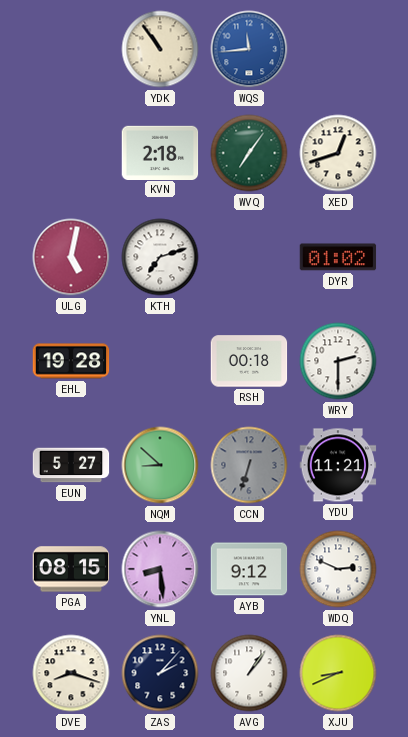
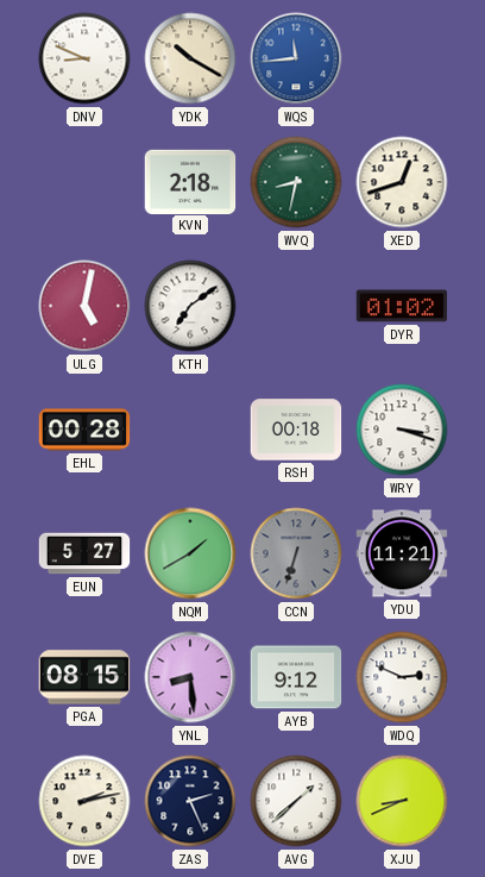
DNV: none -> 8:49
YDK: 10:54 -> 10:20
WVQ: 7:06 -> 8:32
KTH: 7:12 -> 7:09
EHL: 19:28 -> 00:28
WRY: 2:30 -> 3:18
NQM: 8:52 -> 1:40
DVE: 8:18 -> 2:13
ZAS: 2:07 -> 2:26
AVG: 1:06 -> 1:38
